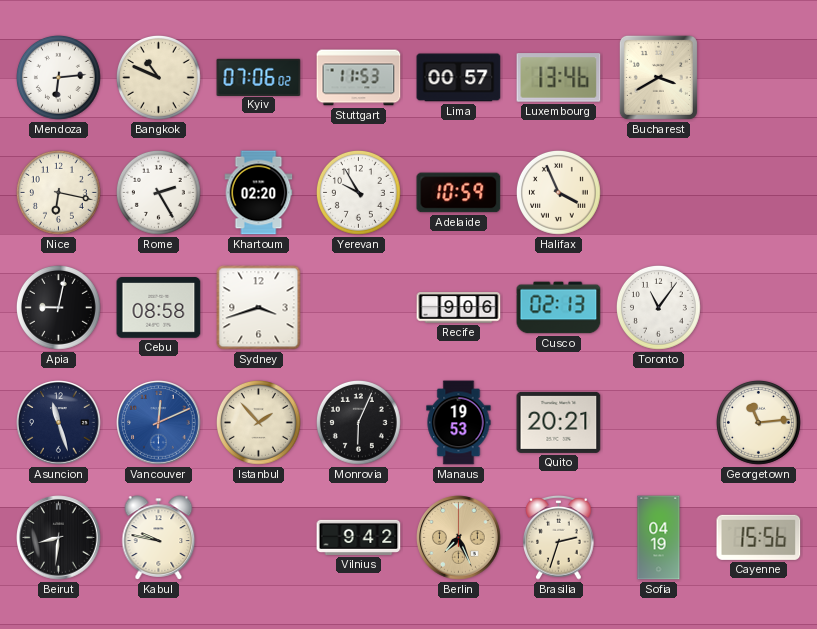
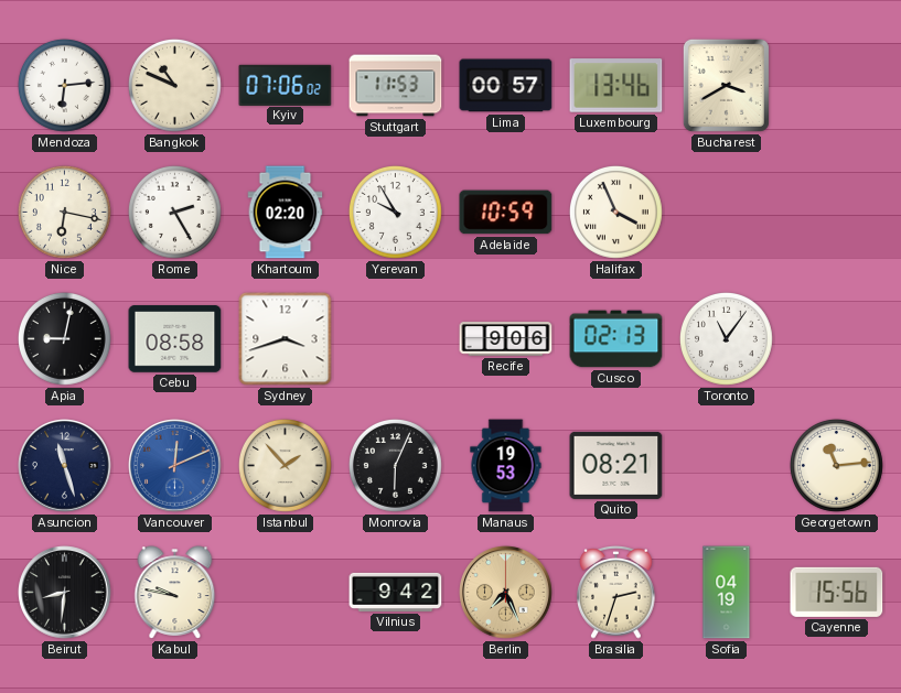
Quito: 20:21 -> 08:21
